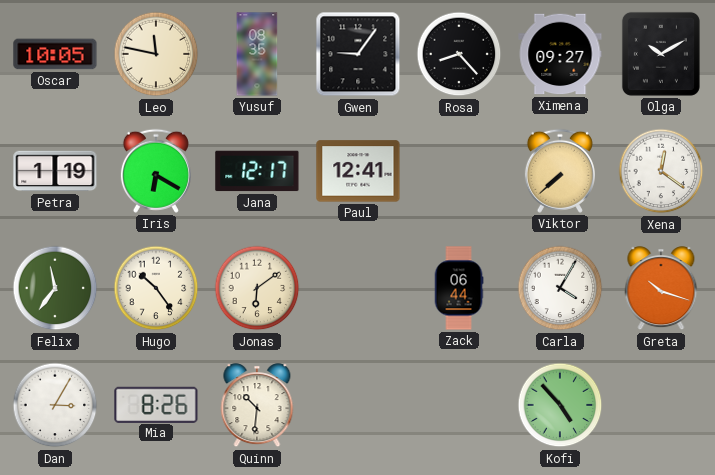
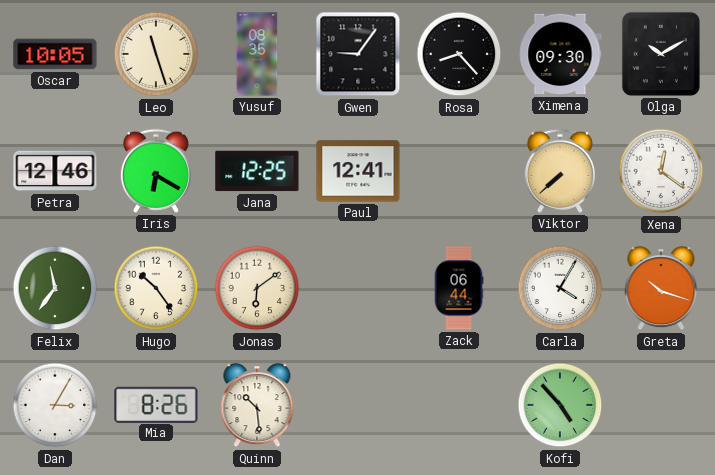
Leo: 11:47 -> 11:27
Ximena: 09:27 -> 09:30
Petra: 1:19 -> 12:46
Jana: 12:17 -> 12:25
Quinn: 10:31 -> 10:29
